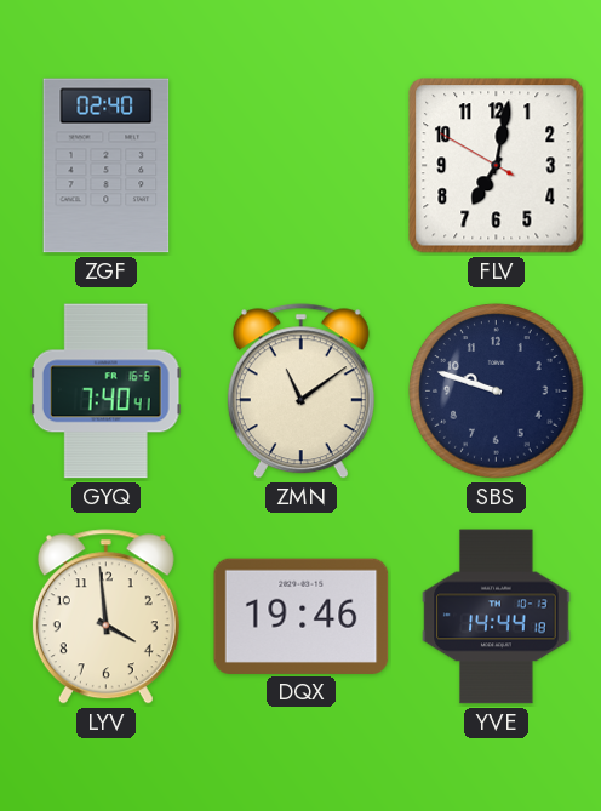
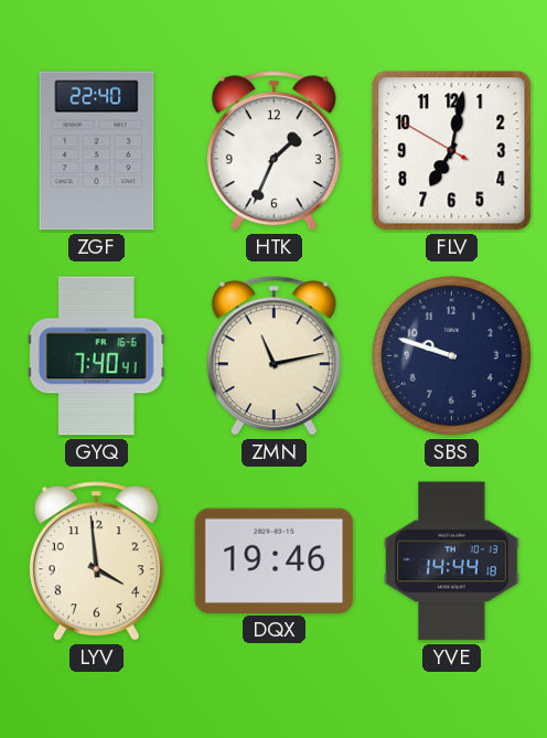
ZGF: 02:40 -> 22:40
HTK: none -> 1:34
ZMN: 11:09 -> 11:13
